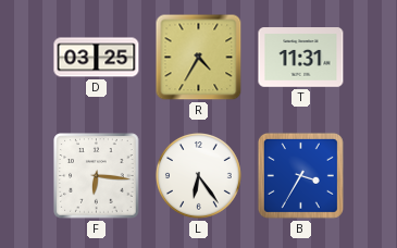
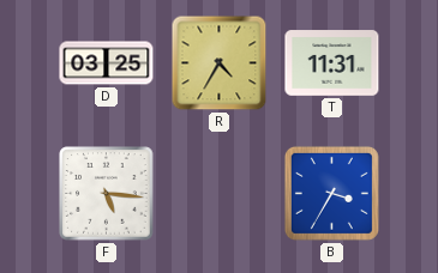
F: 6:16 -> 5:16
L: 6:24 -> none
